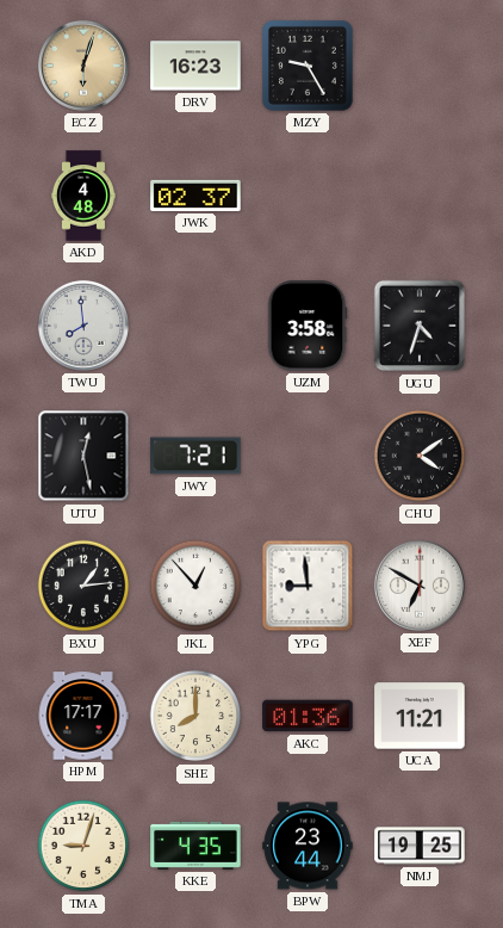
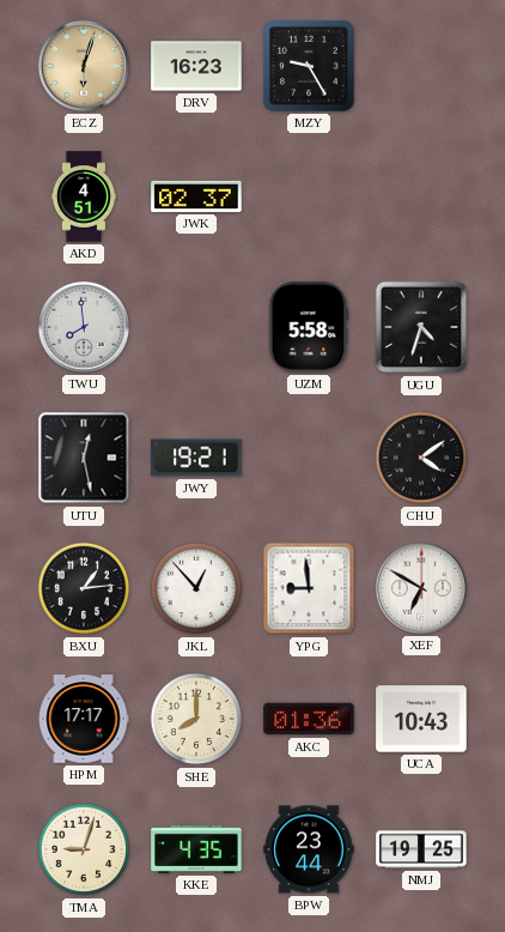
AKD: 4:48 -> 4:51
UZM: 3:58 -> 5:58
JWY: 7:21 -> 19:21
UCA: 11:21 -> 10:43
